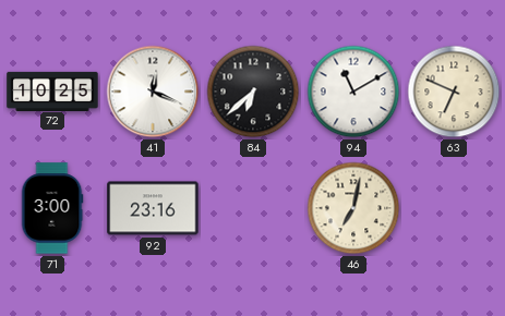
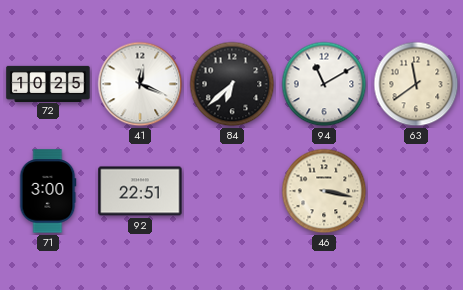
63: 6:49 -> 11:39
92: 23:16 -> 22:51
46: 7:02 -> 3:17
